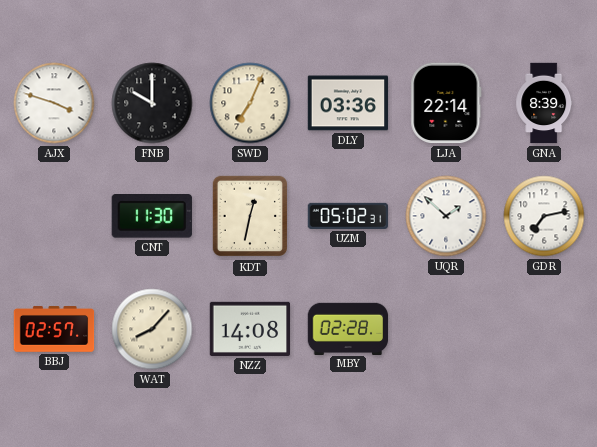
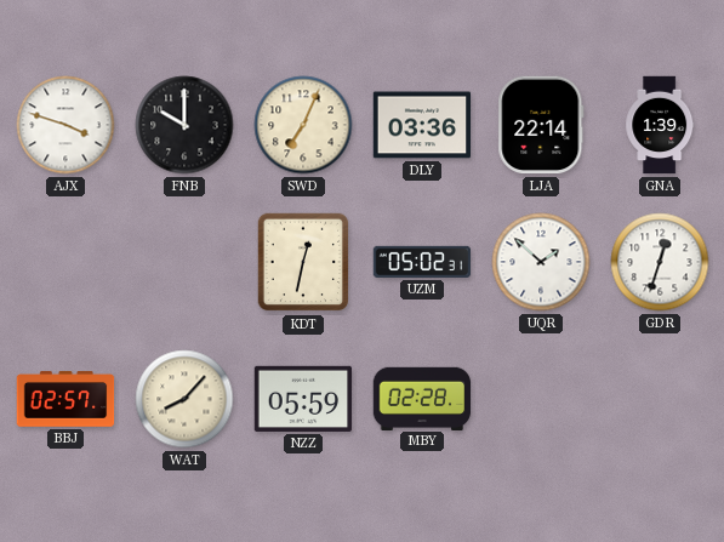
GNA: 8:39 -> 1:39
CNT: 11:30 -> none
GDR: 7:13 -> 12:33
NZZ: 14:08 -> 05:59
